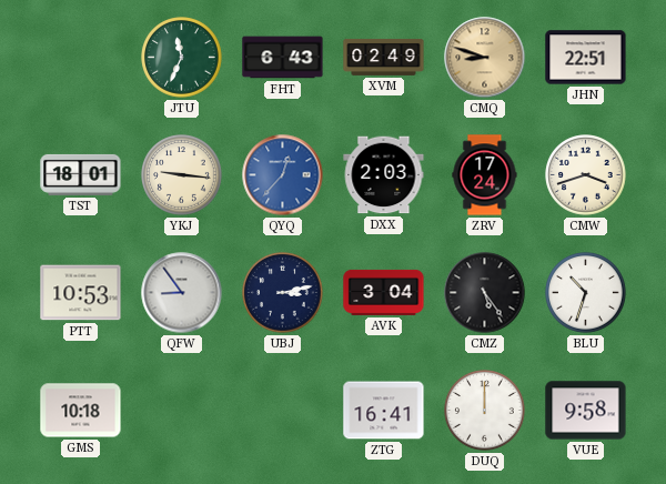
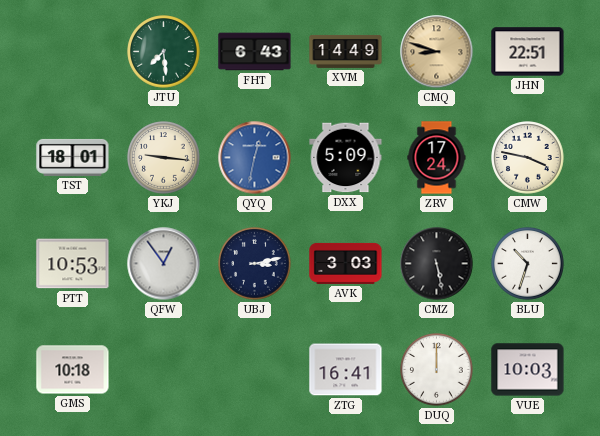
JTU: 11:34 -> 7:29
XVM: 02:49 -> 14:49
QYQ: 12:37 -> 12:32
DXX: 2:03 -> 5:09
CMW: 3:42 -> 3:47
QFW: 8:54 -> 12:54
AVK: 3:04 -> 3:03
CMZ: 5:24 -> 5:28
VUE: 9:58 -> 10:03
